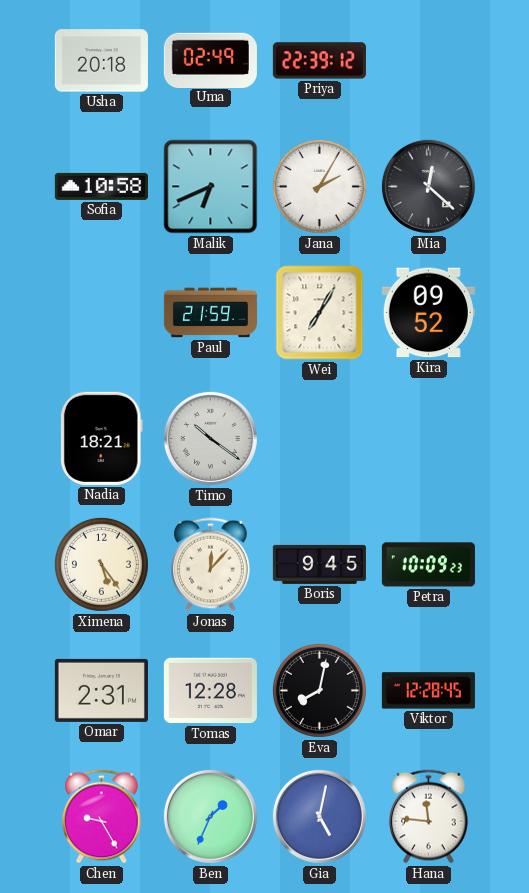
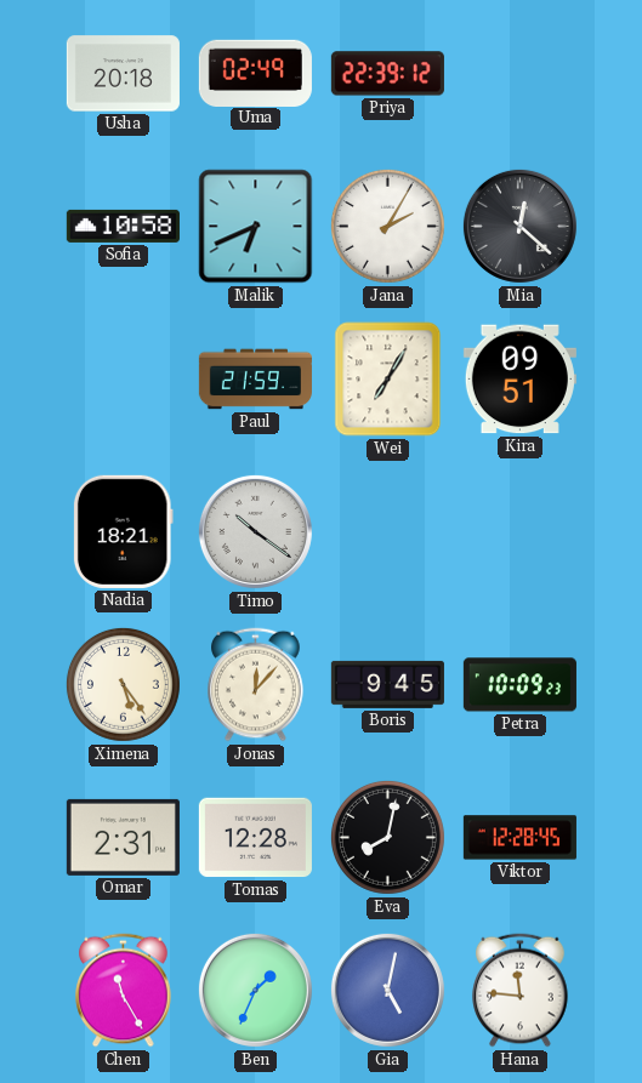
Kira: 09:52 -> 09:51
Chen: 9:25 -> 11:25
